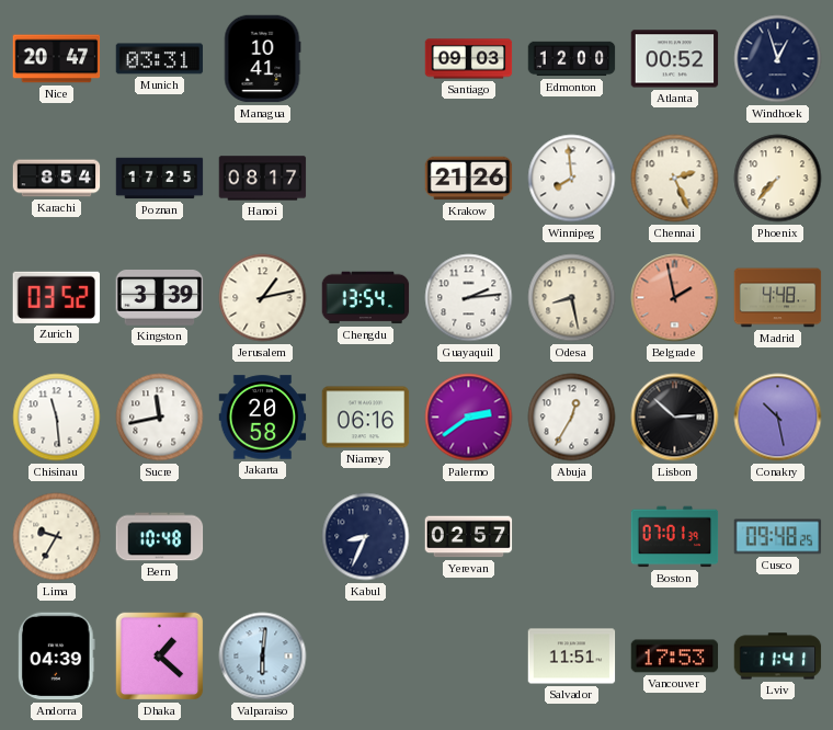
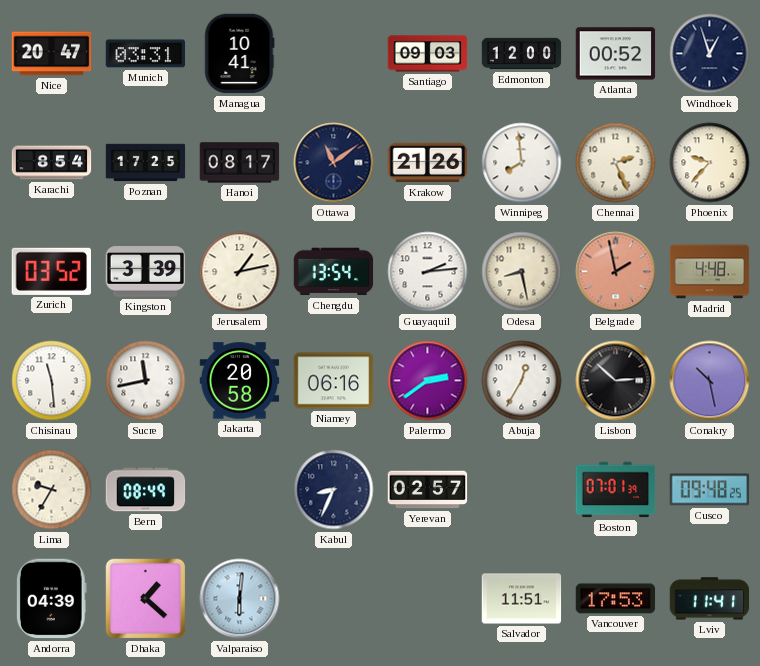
Ottawa: none -> 11:09
Phoenix: 7:37 -> 9:37
Bern: 10:48 -> 08:49
